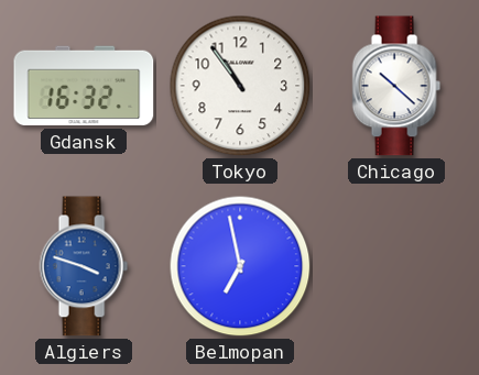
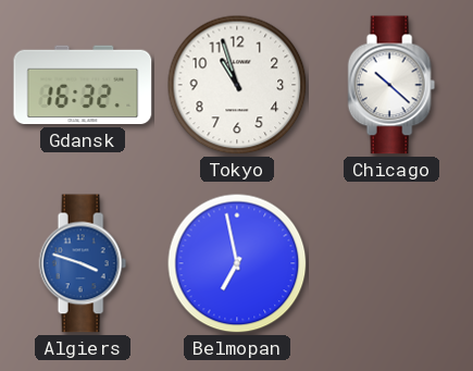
Tokyo: 10:54 -> 10:57
